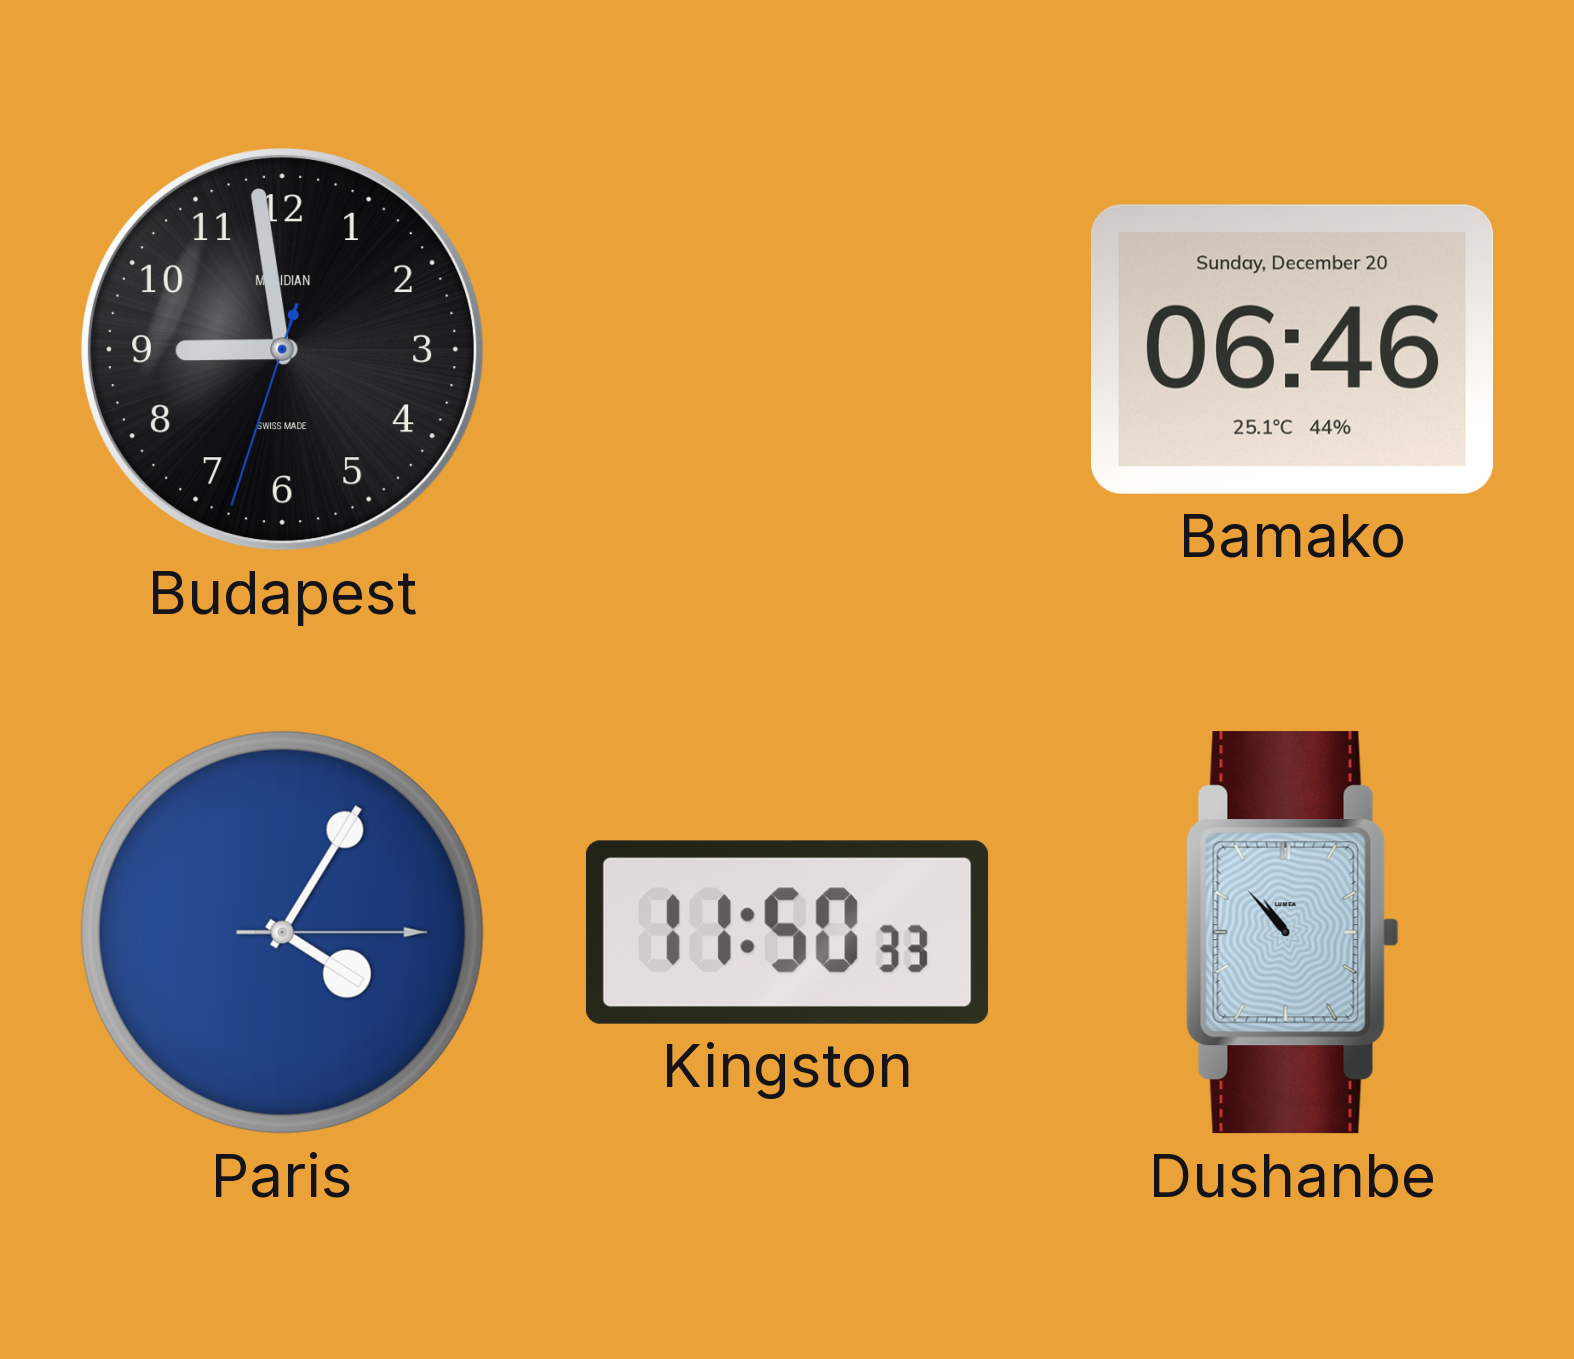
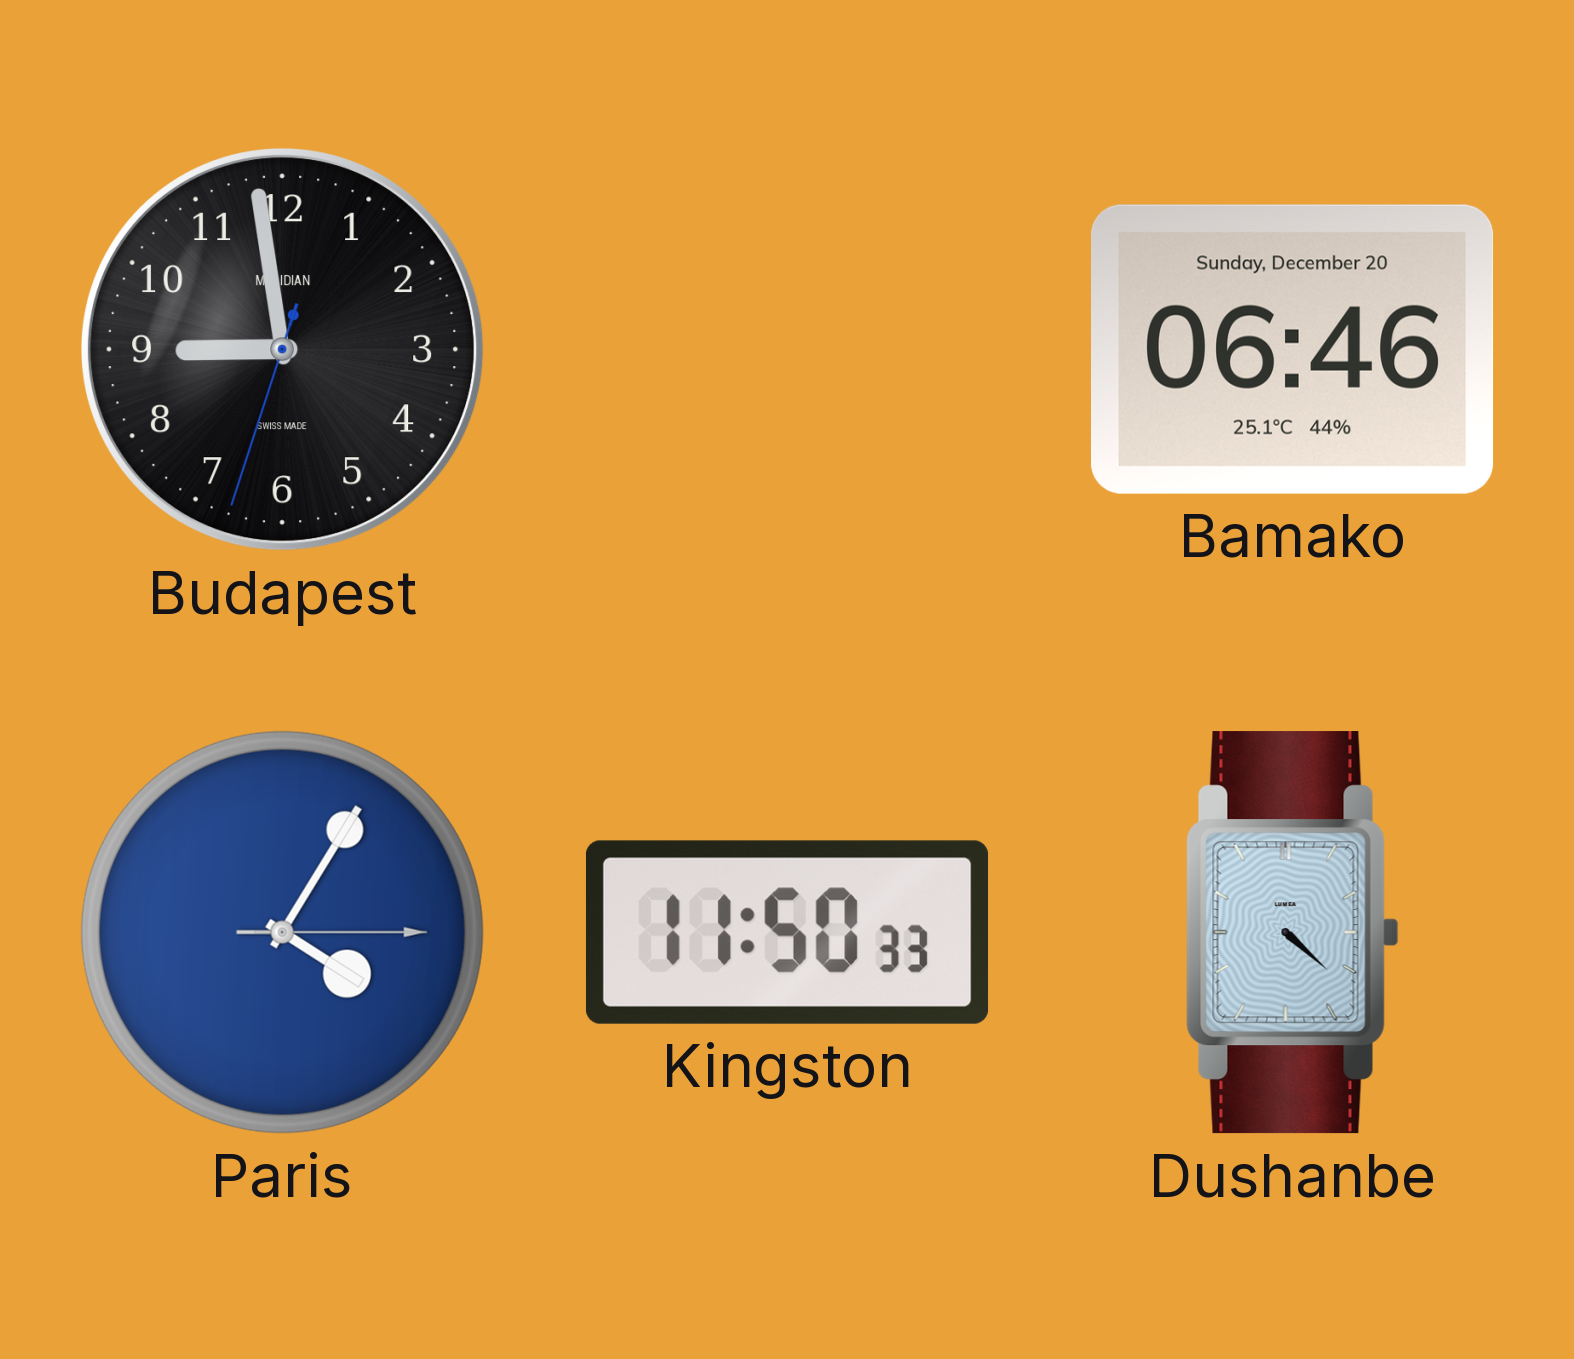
Dushanbe: 10:53 -> 4:22
